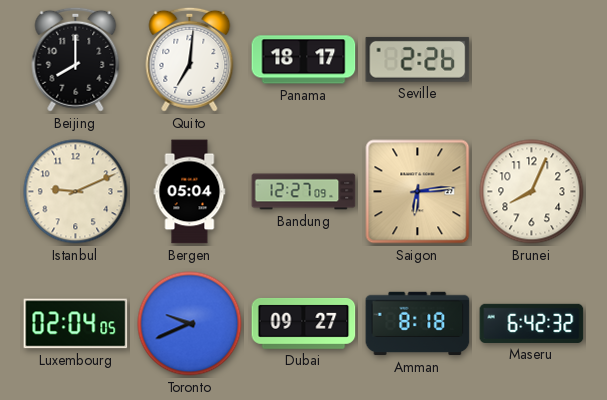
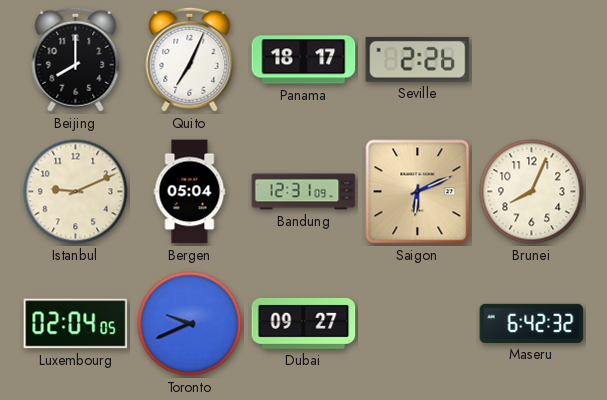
Quito: 7:01 -> 7:04
Bandung: 12:27 -> 12:31
Saigon: 6:14 -> 6:11
Amman: 8:18 -> none
